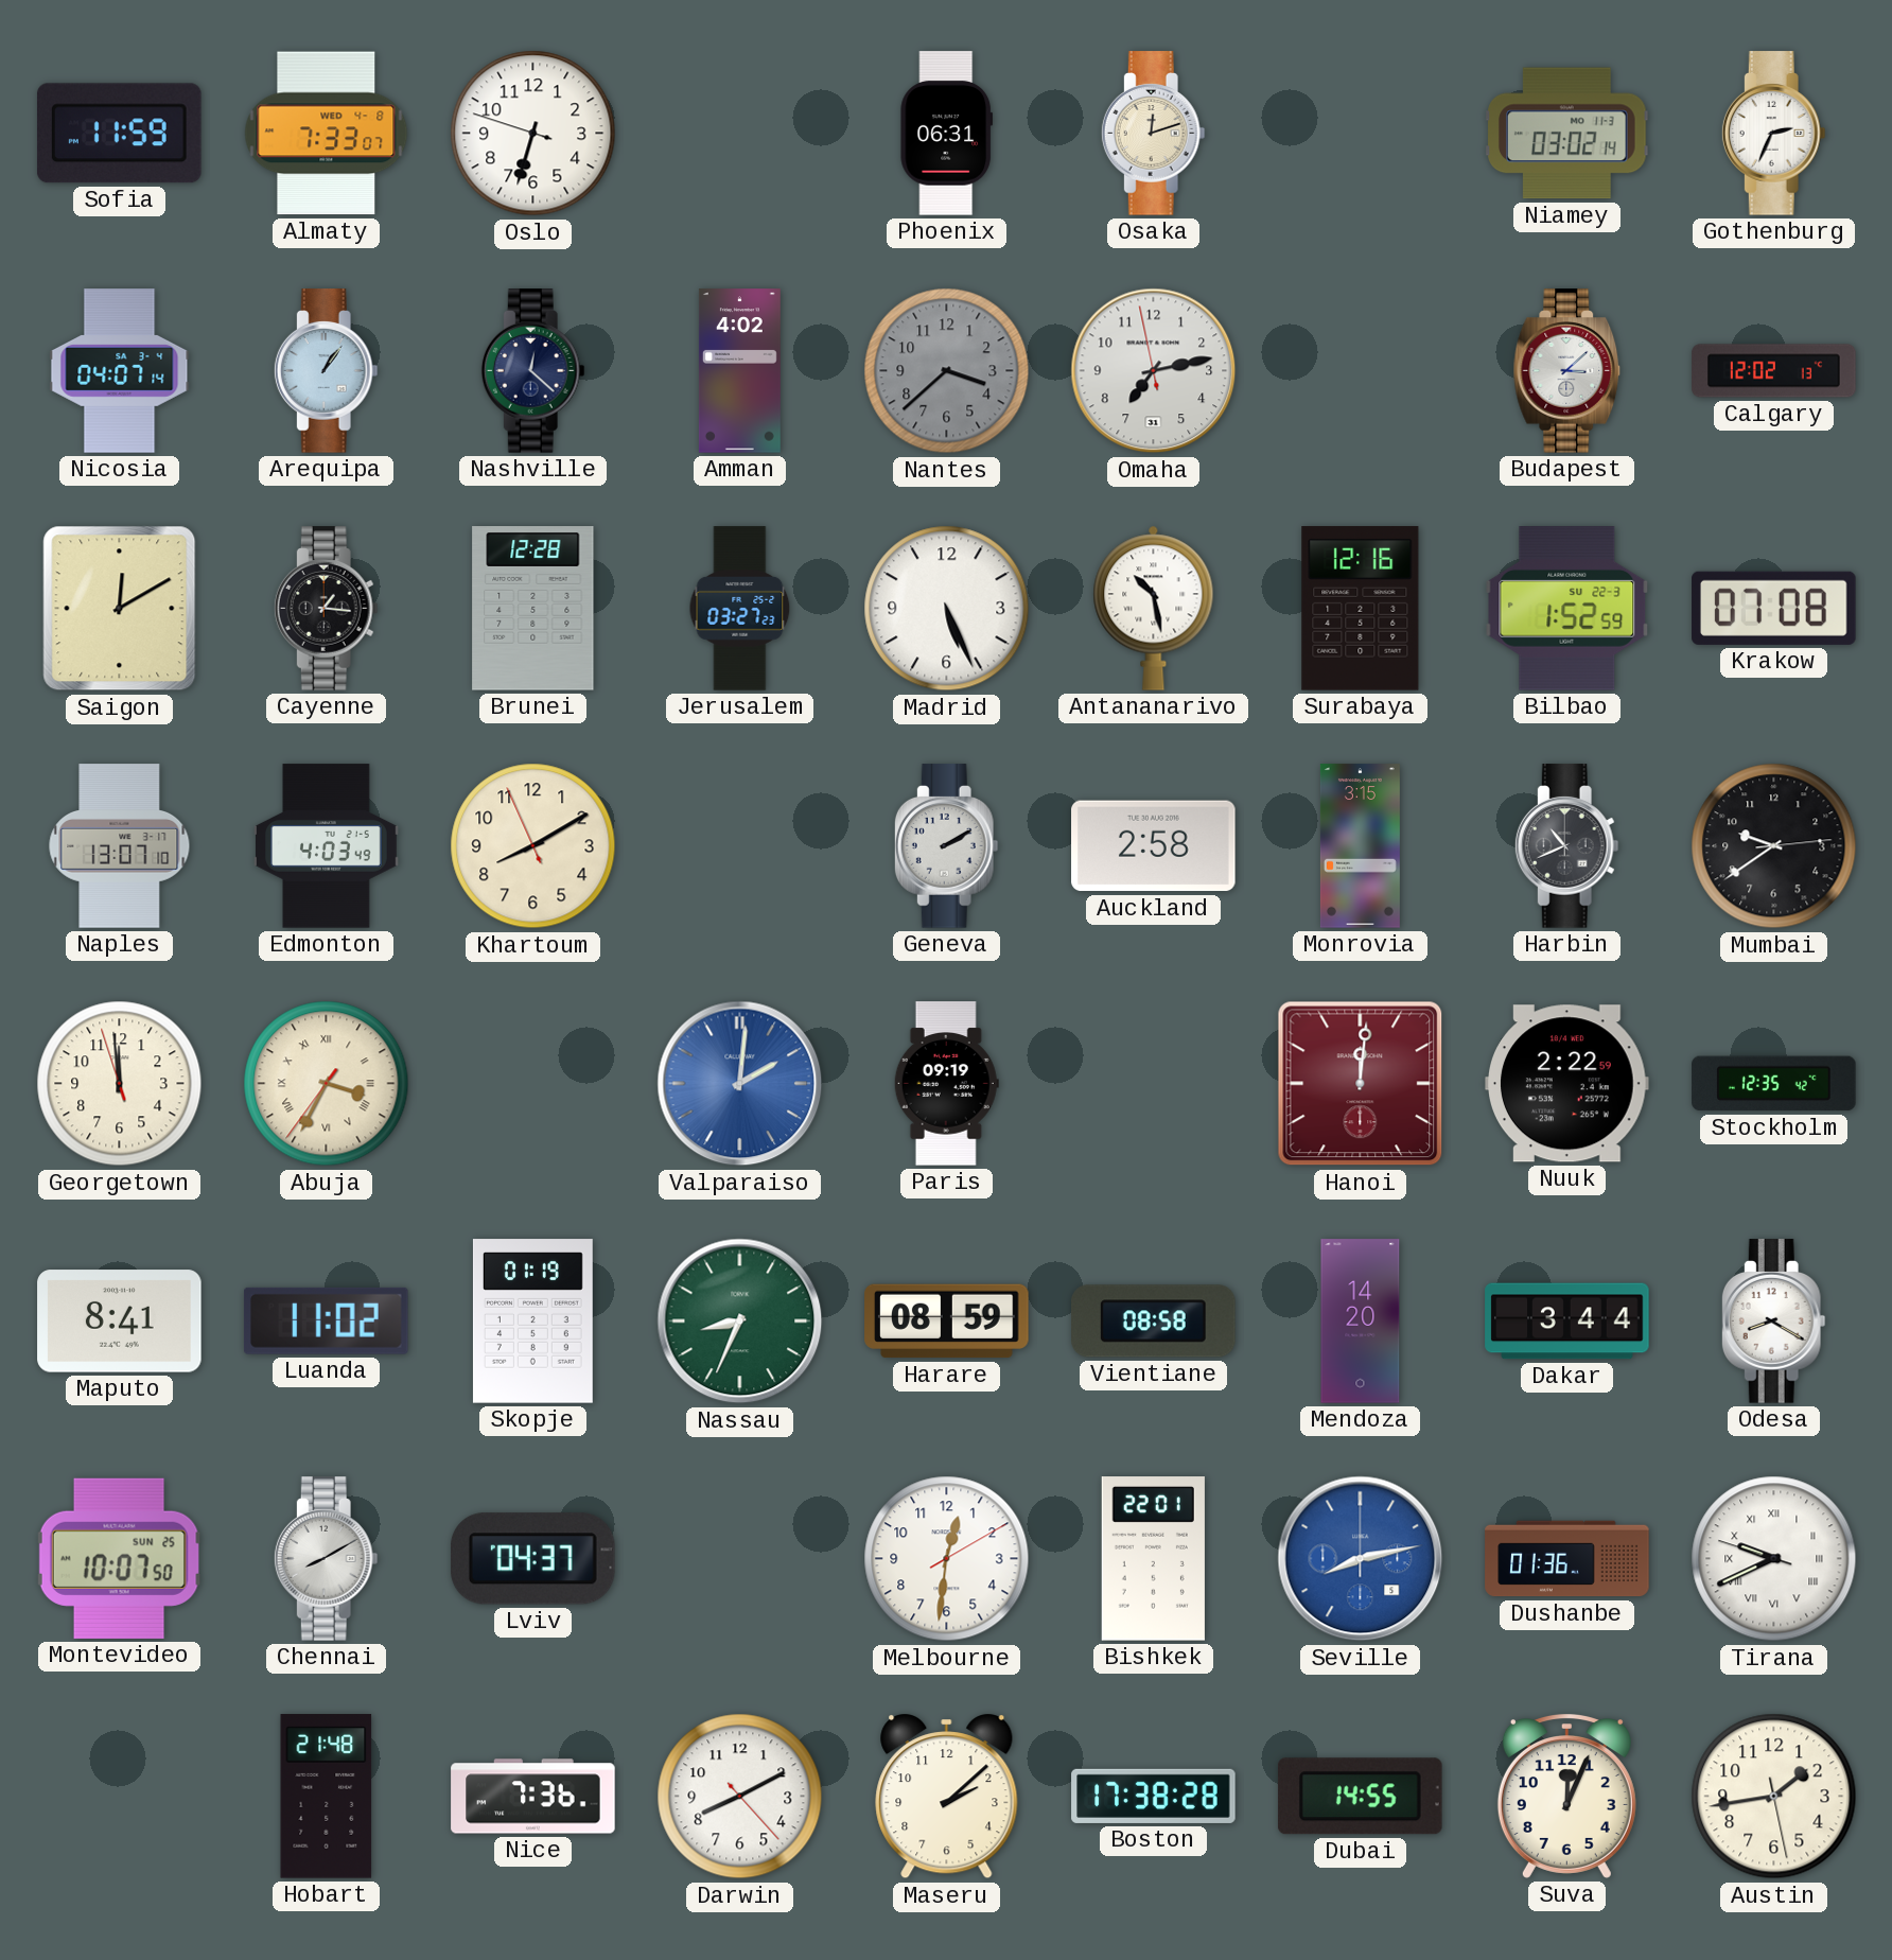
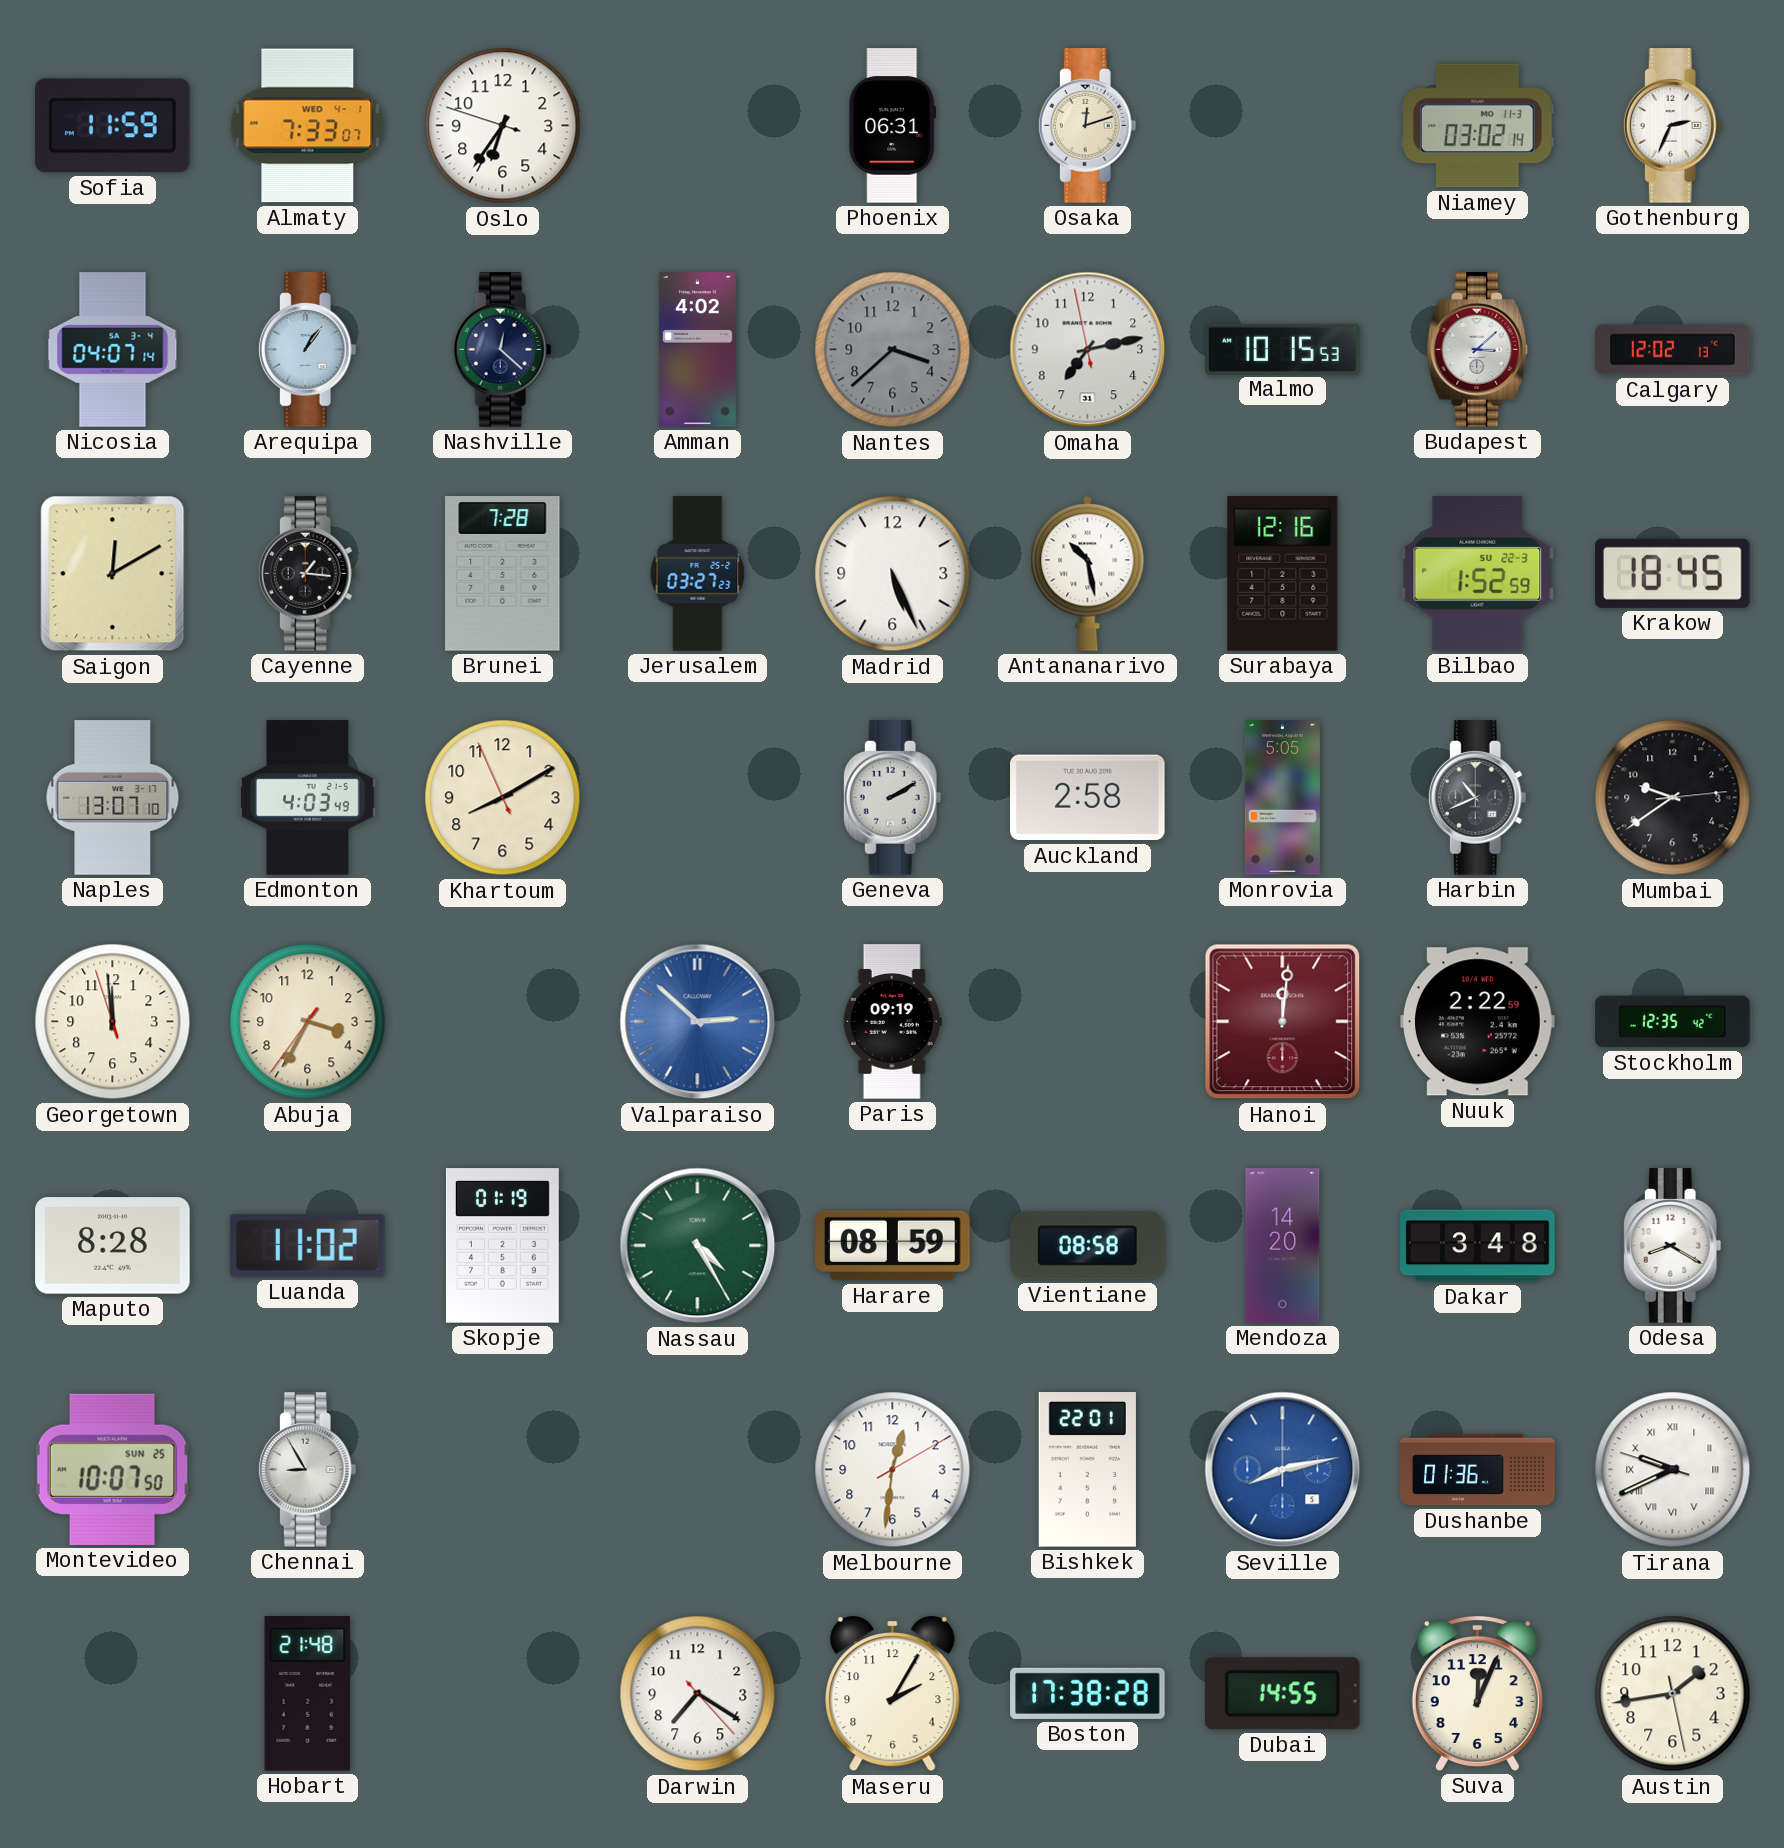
Almaty date: WED 4-8 -> WED 4-1
Oslo: 6:32 -> 6:35
Malmo: none -> 10:15
Brunei: 12:28 -> 7:28
Krakow: 07:08 -> 18:45
Monrovia: 3:15 -> 5:05
Abuja numerals: Roman -> Arabic
Valparaiso: 2:01 -> 2:52
Maputo: 8:41 -> 8:28
Nassau: 8:34 -> 4:25
Dakar: 3:44 -> 3:48
Chennai: 8:10 -> 8:55
Lviv: 04:37 -> none
Nice: 7:36 -> none
Darwin: 8:10 -> 7:20
Maseru: 2:08 -> 2:05
